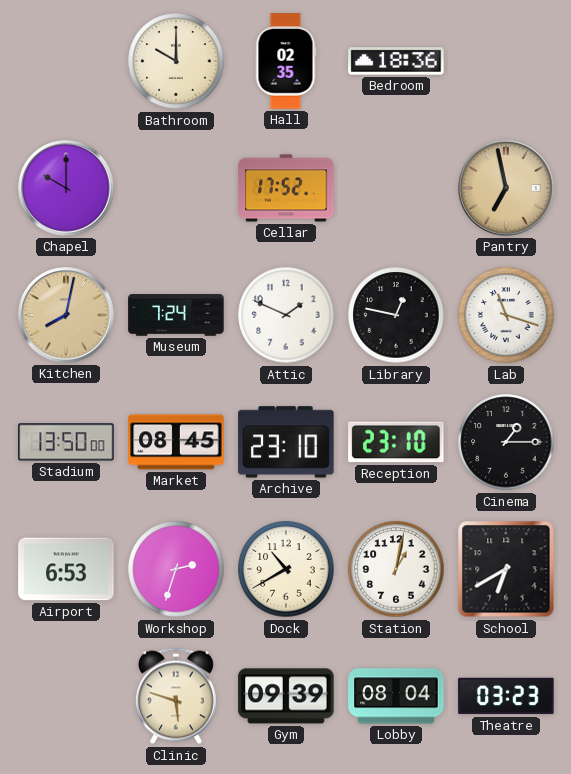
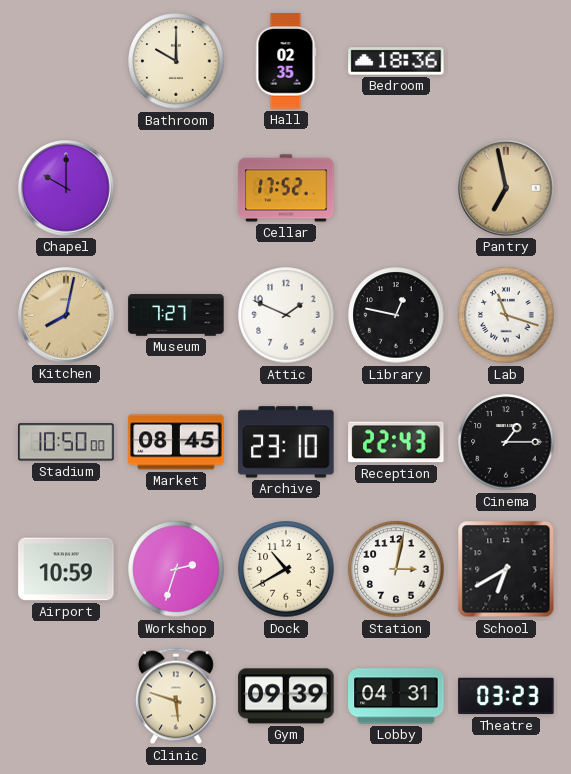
Museum: 7:24 -> 7:27
Stadium: 13:50 -> 10:50
Reception: 23:10 -> 22:43
Airport: 6:53 -> 10:59
Station: 1:02 -> 3:02
Lobby: 08:04 -> 04:31
